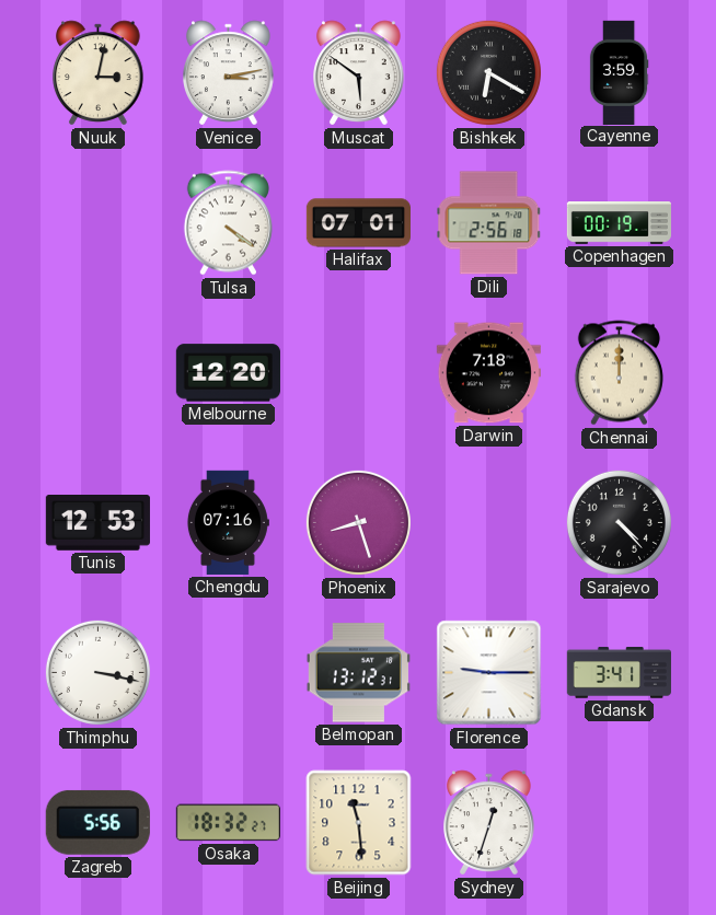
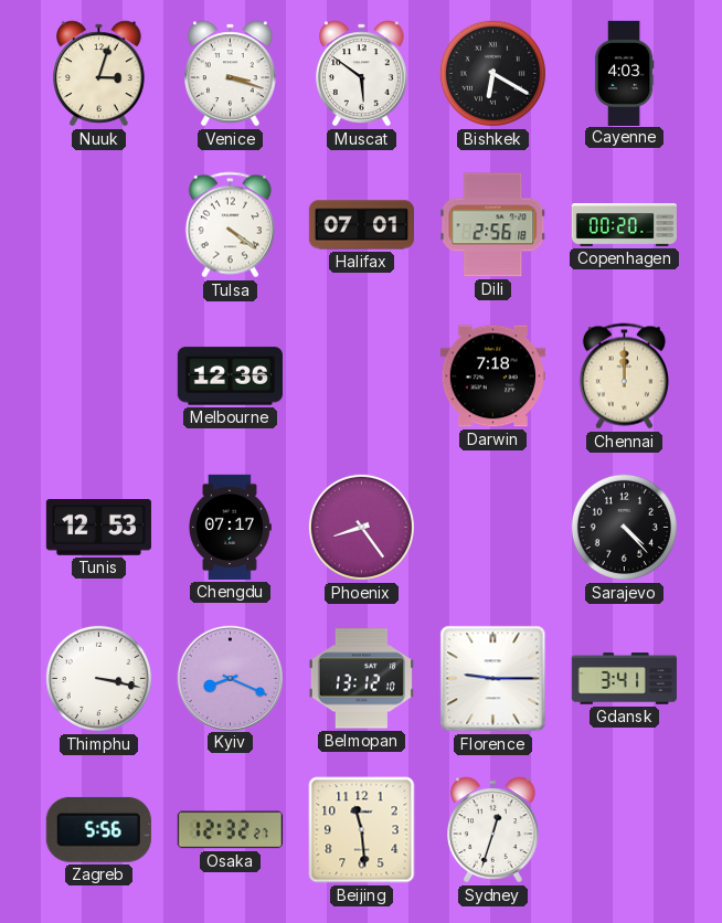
Nuuk: 3:02 -> 3:03
Venice: 3:13 -> 3:18
Cayenne: 3:59 -> 4:03
Copenhagen: 00:19 -> 00:20
Melbourne: 12:20 -> 12:36
Chengdu: 07:16 -> 07:17
Phoenix: 8:27 -> 8:24
Kyiv: none -> 8:19
Belmopan: 13:12:31 -> 13:12:10
Osaka: 18:32 -> 12:32
